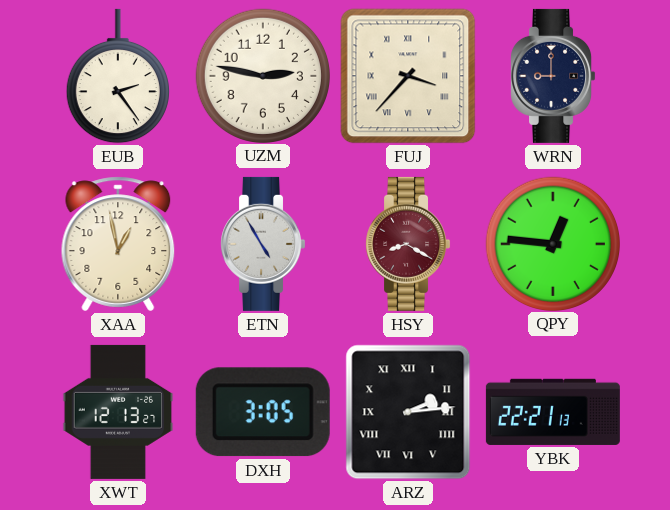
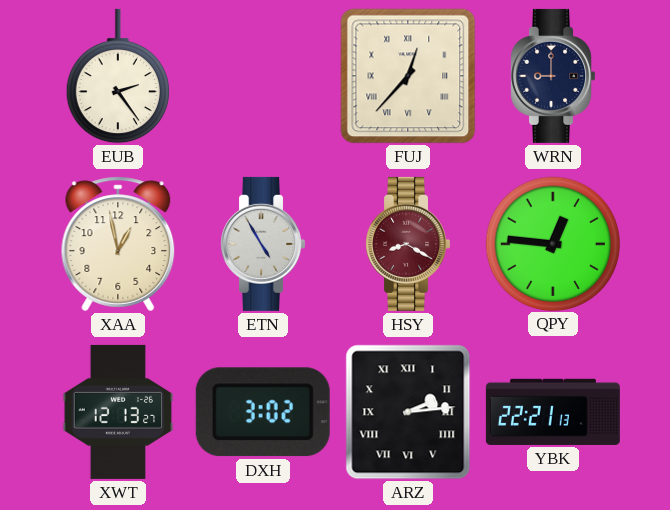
UZM: 2:47 -> none
FUJ: 3:37 -> 12:37
DXH: 3:05 -> 3:02
